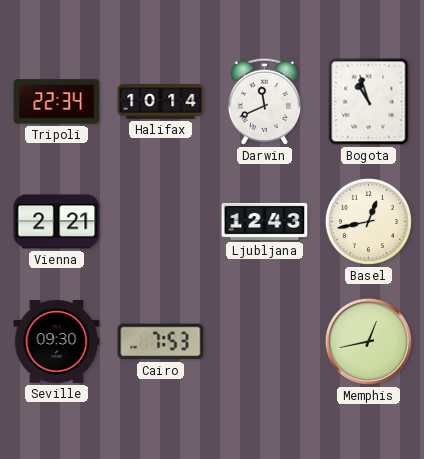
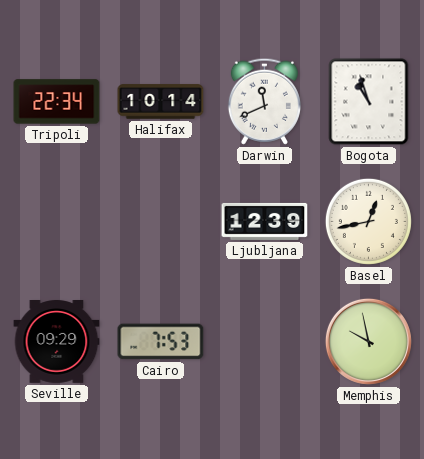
Vienna: 2:21 -> none
Ljubljana: 12:43 -> 12:39
Seville: 09:30 -> 09:29
Memphis: 12:43 -> 9:58
